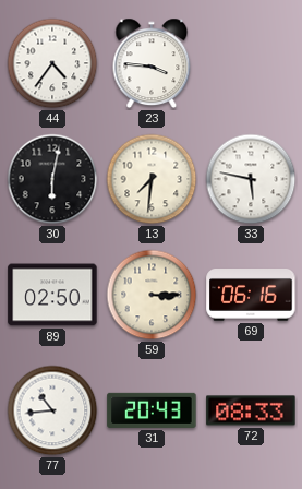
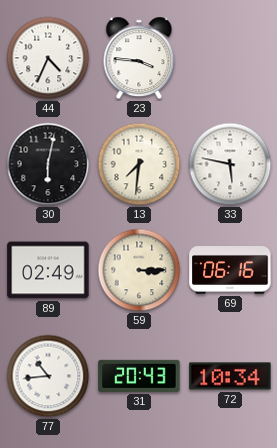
44: 4:36 -> 4:34
89: 02:50 -> 02:49
72: 08:33 -> 10:34
